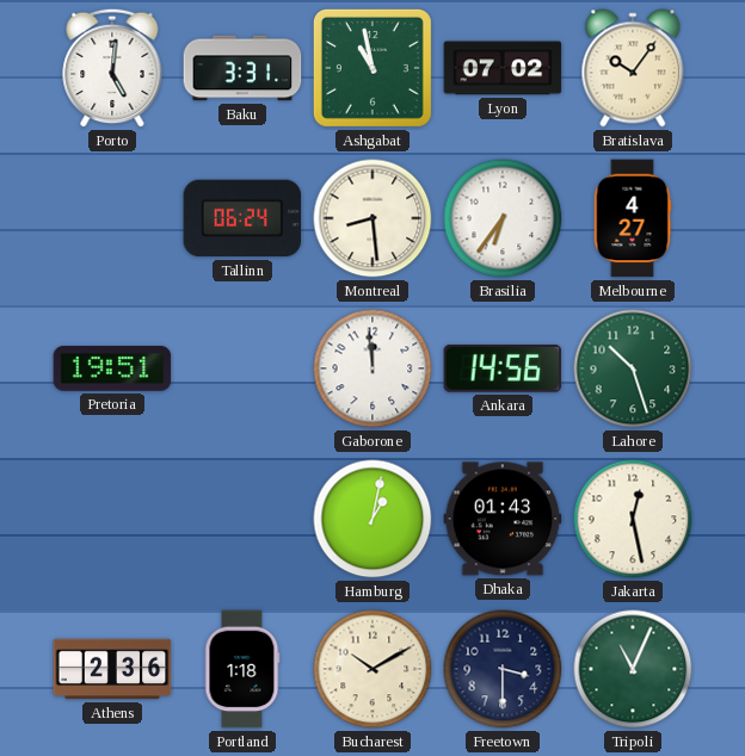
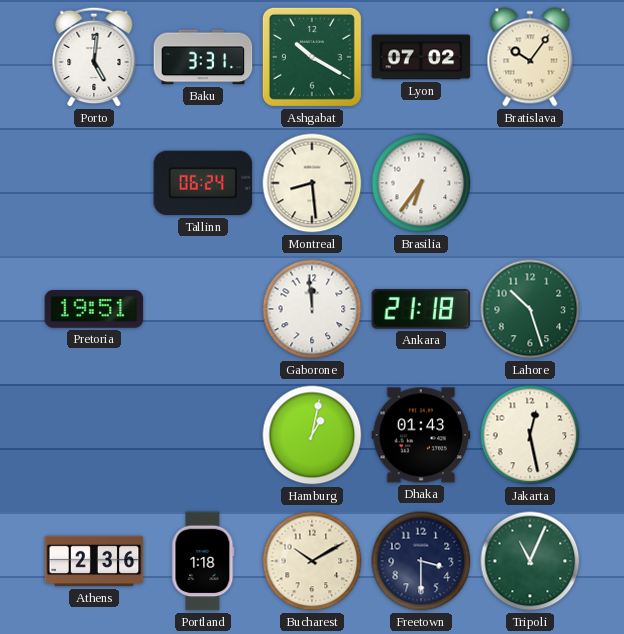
Ashgabat: 10:58 -> 10:20
Melbourne: 4:27 -> none
Ankara: 14:56 -> 21:18
